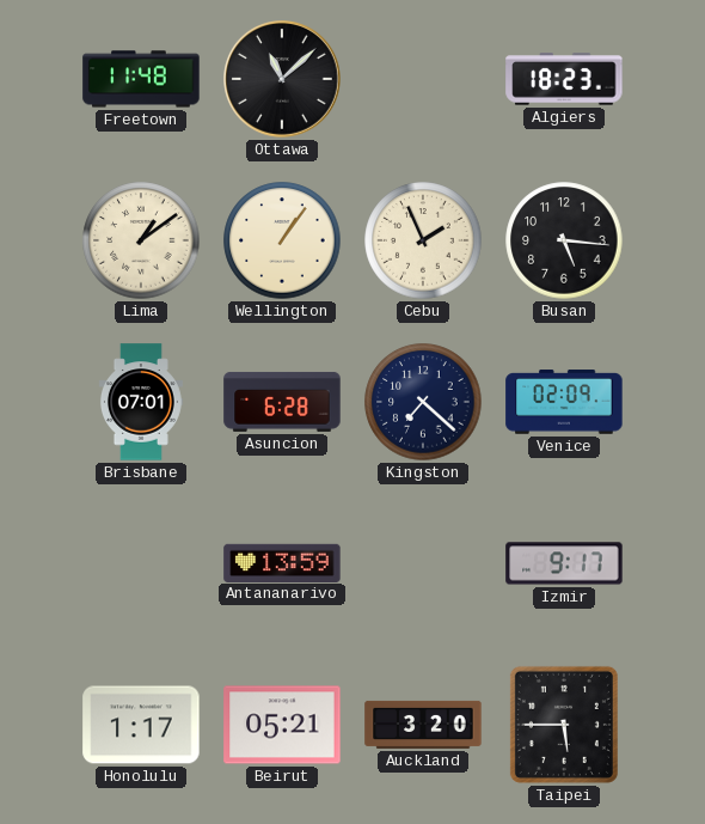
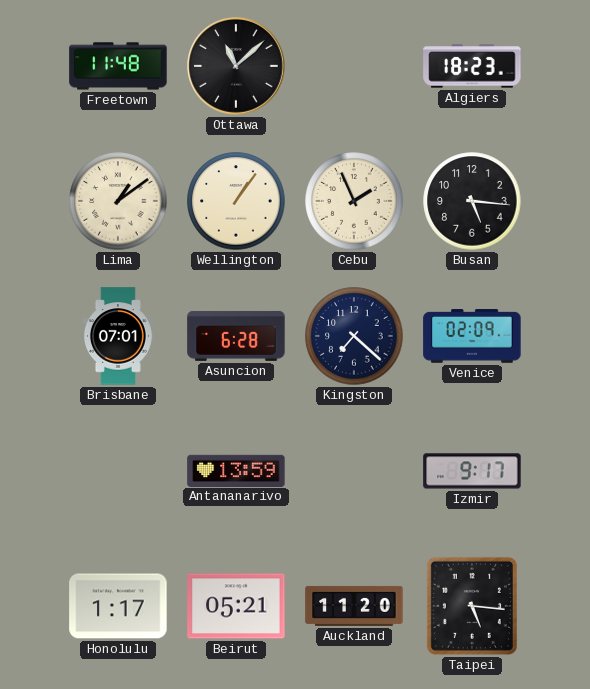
Auckland: 3:20 -> 11:20
Taipei: 5:45 -> 5:16
